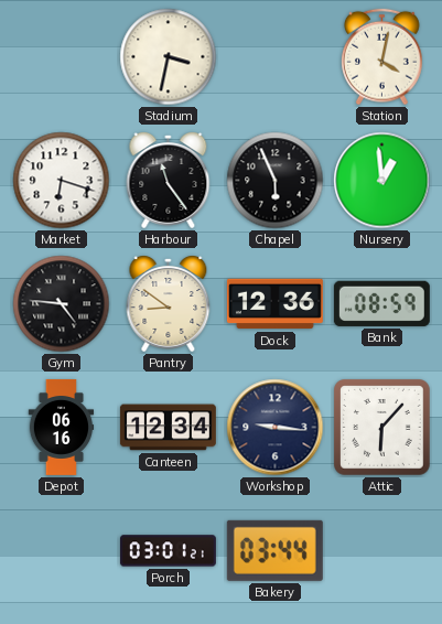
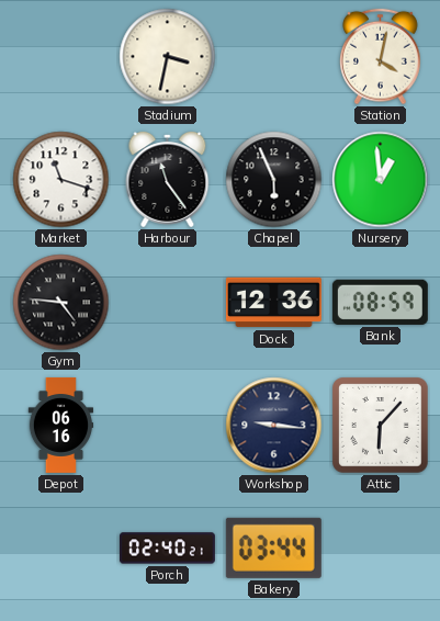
Market: 6:18 -> 11:18
Pantry: 8:51 -> none
Canteen: 12:34 -> none
Porch: 03:01 -> 02:40
